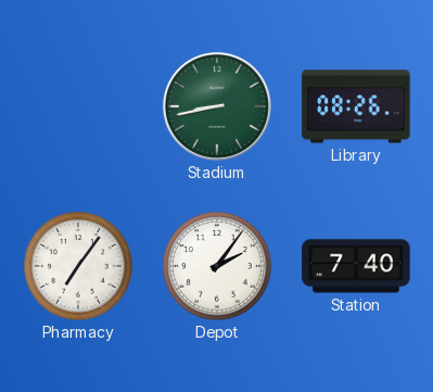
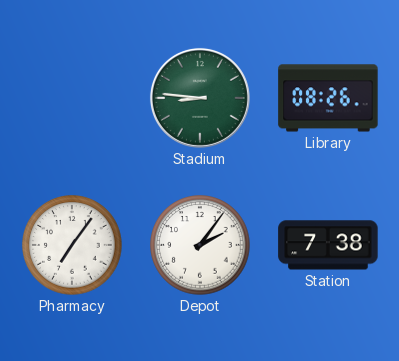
Stadium: 8:43 -> 8:46
Station: 7:40 -> 7:38
